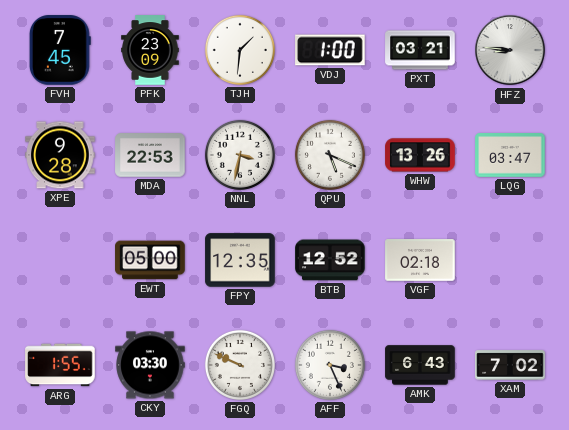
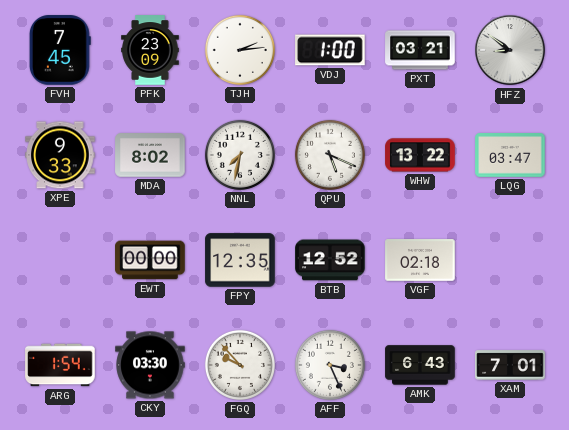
TJH: 1:31 -> 2:14
HFZ: 8:46 -> 8:51
XPE: 9:28 -> 9:33
MDA: 22:53 -> 8:02
NNL: 3:32 -> 7:32
WHW: 13:26 -> 13:22
EWT: 05:00 -> 00:00
ARG: 1:55 -> 1:54
FGQ: 9:49 -> 9:53
XAM: 7:02 -> 7:01
